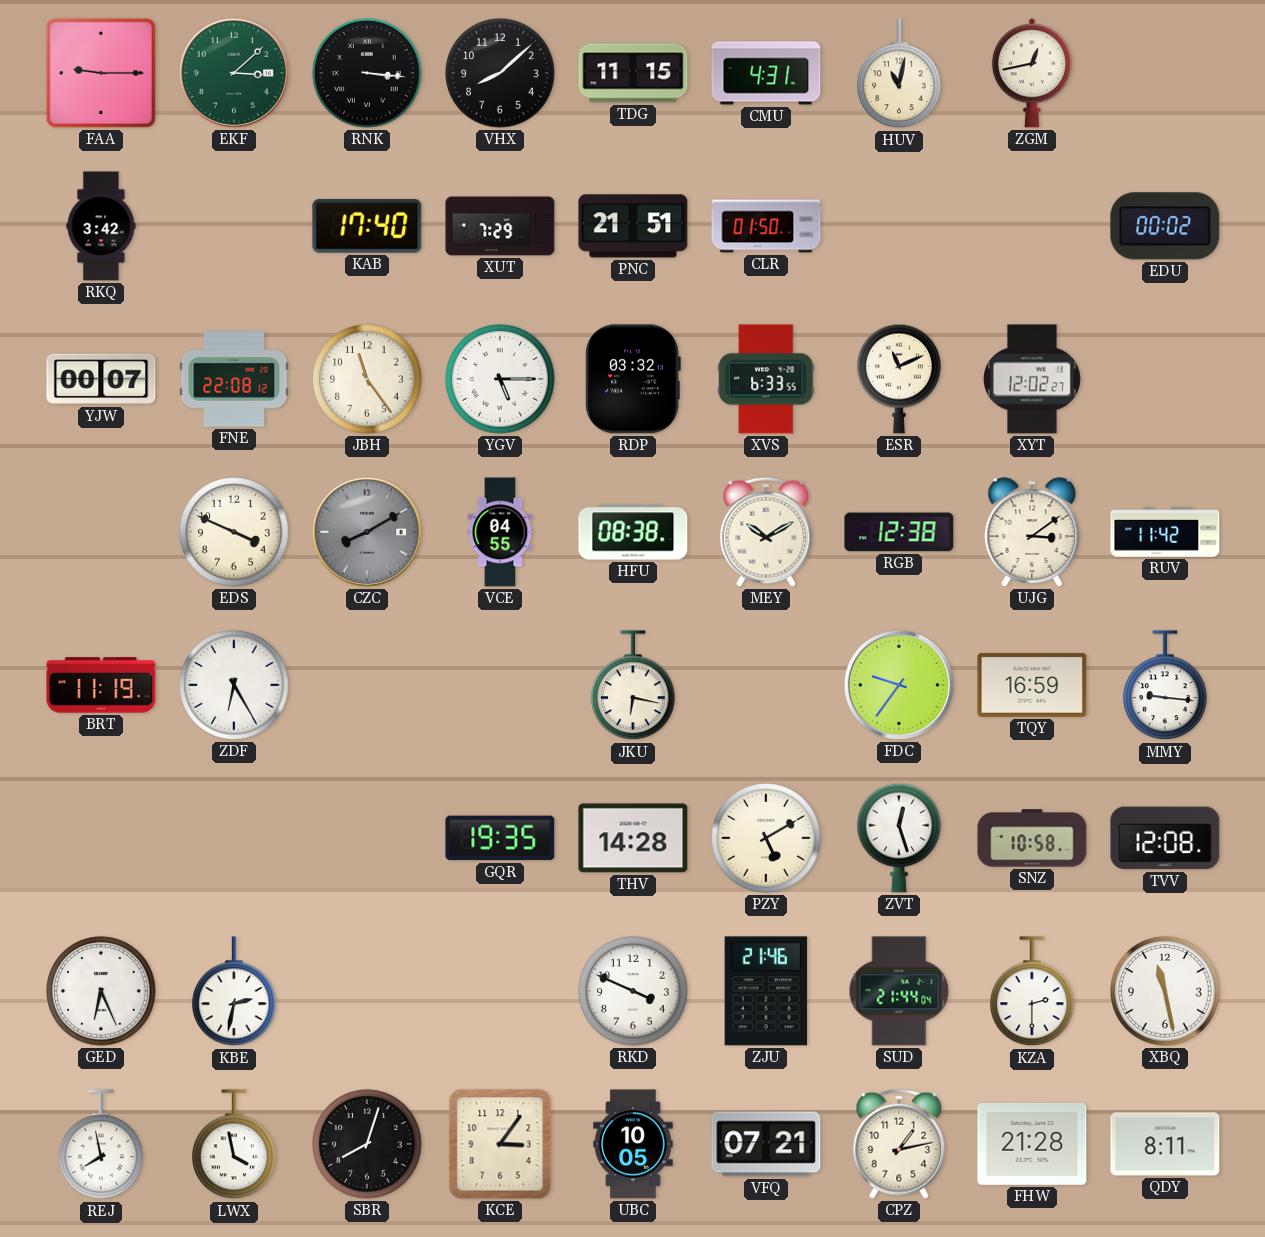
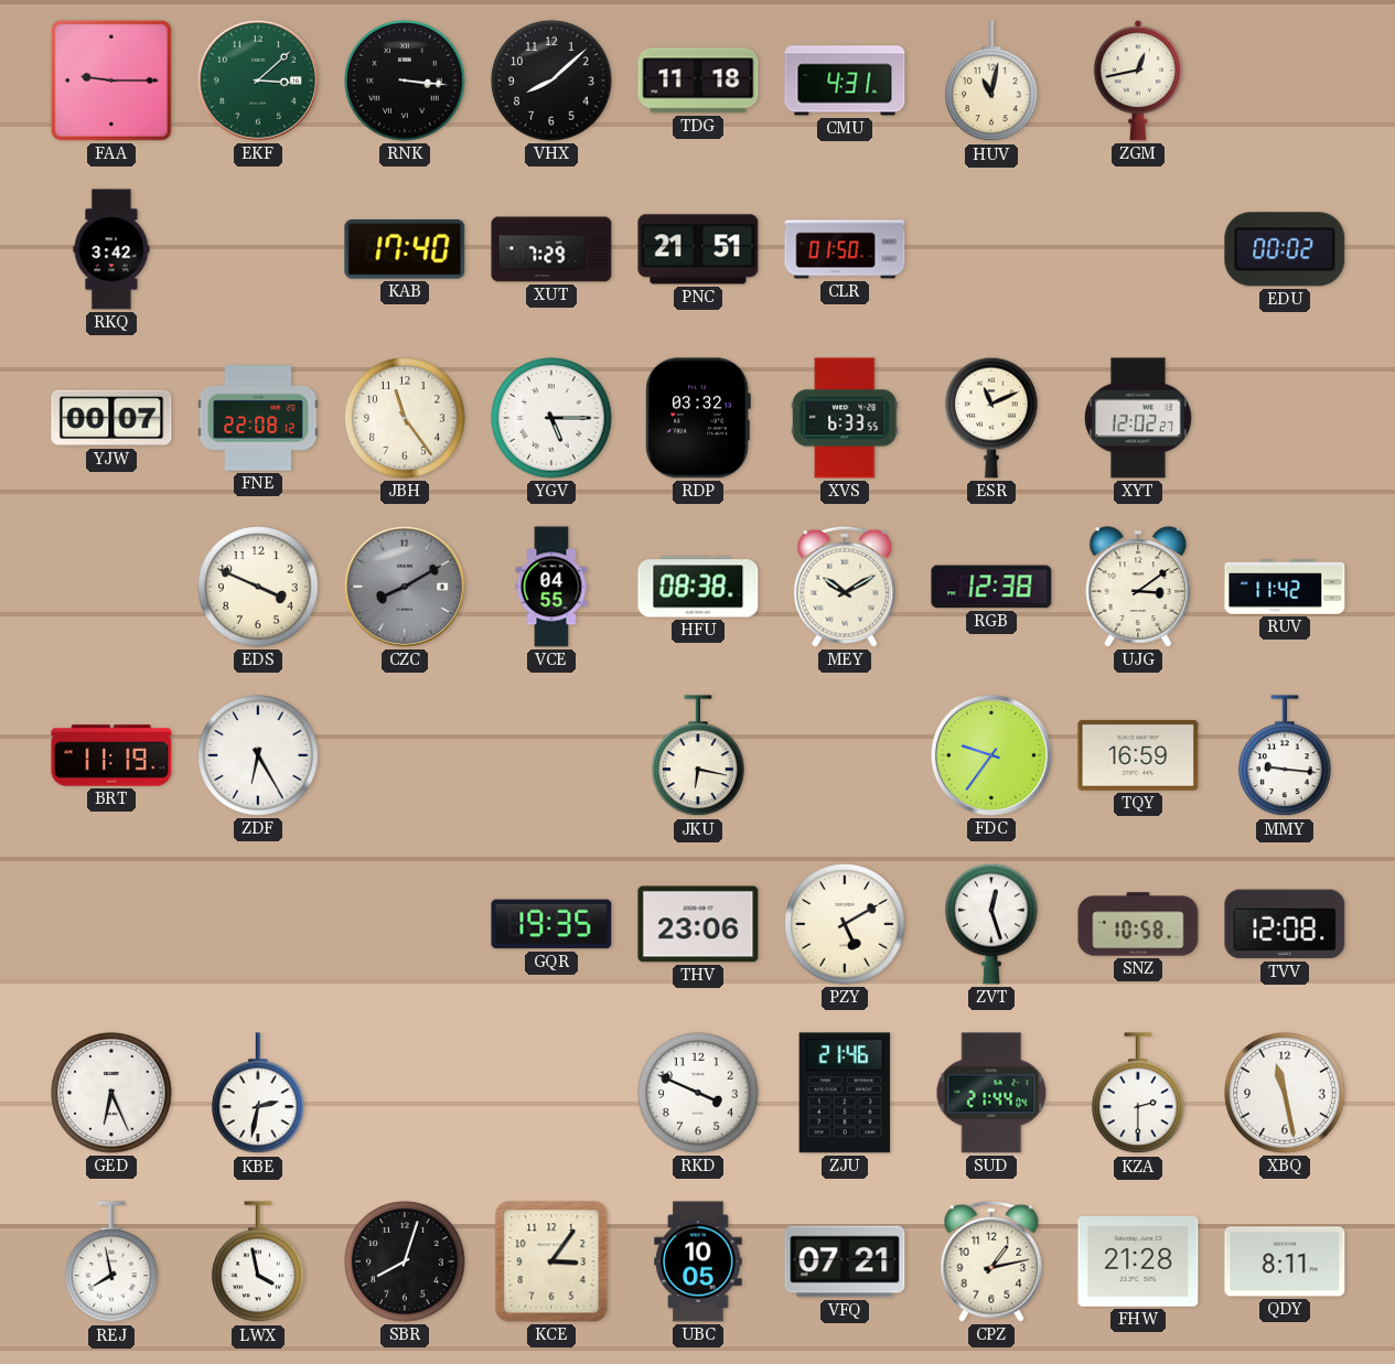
TDG: 11:15 -> 11:18
THV: 14:28 -> 23:06
